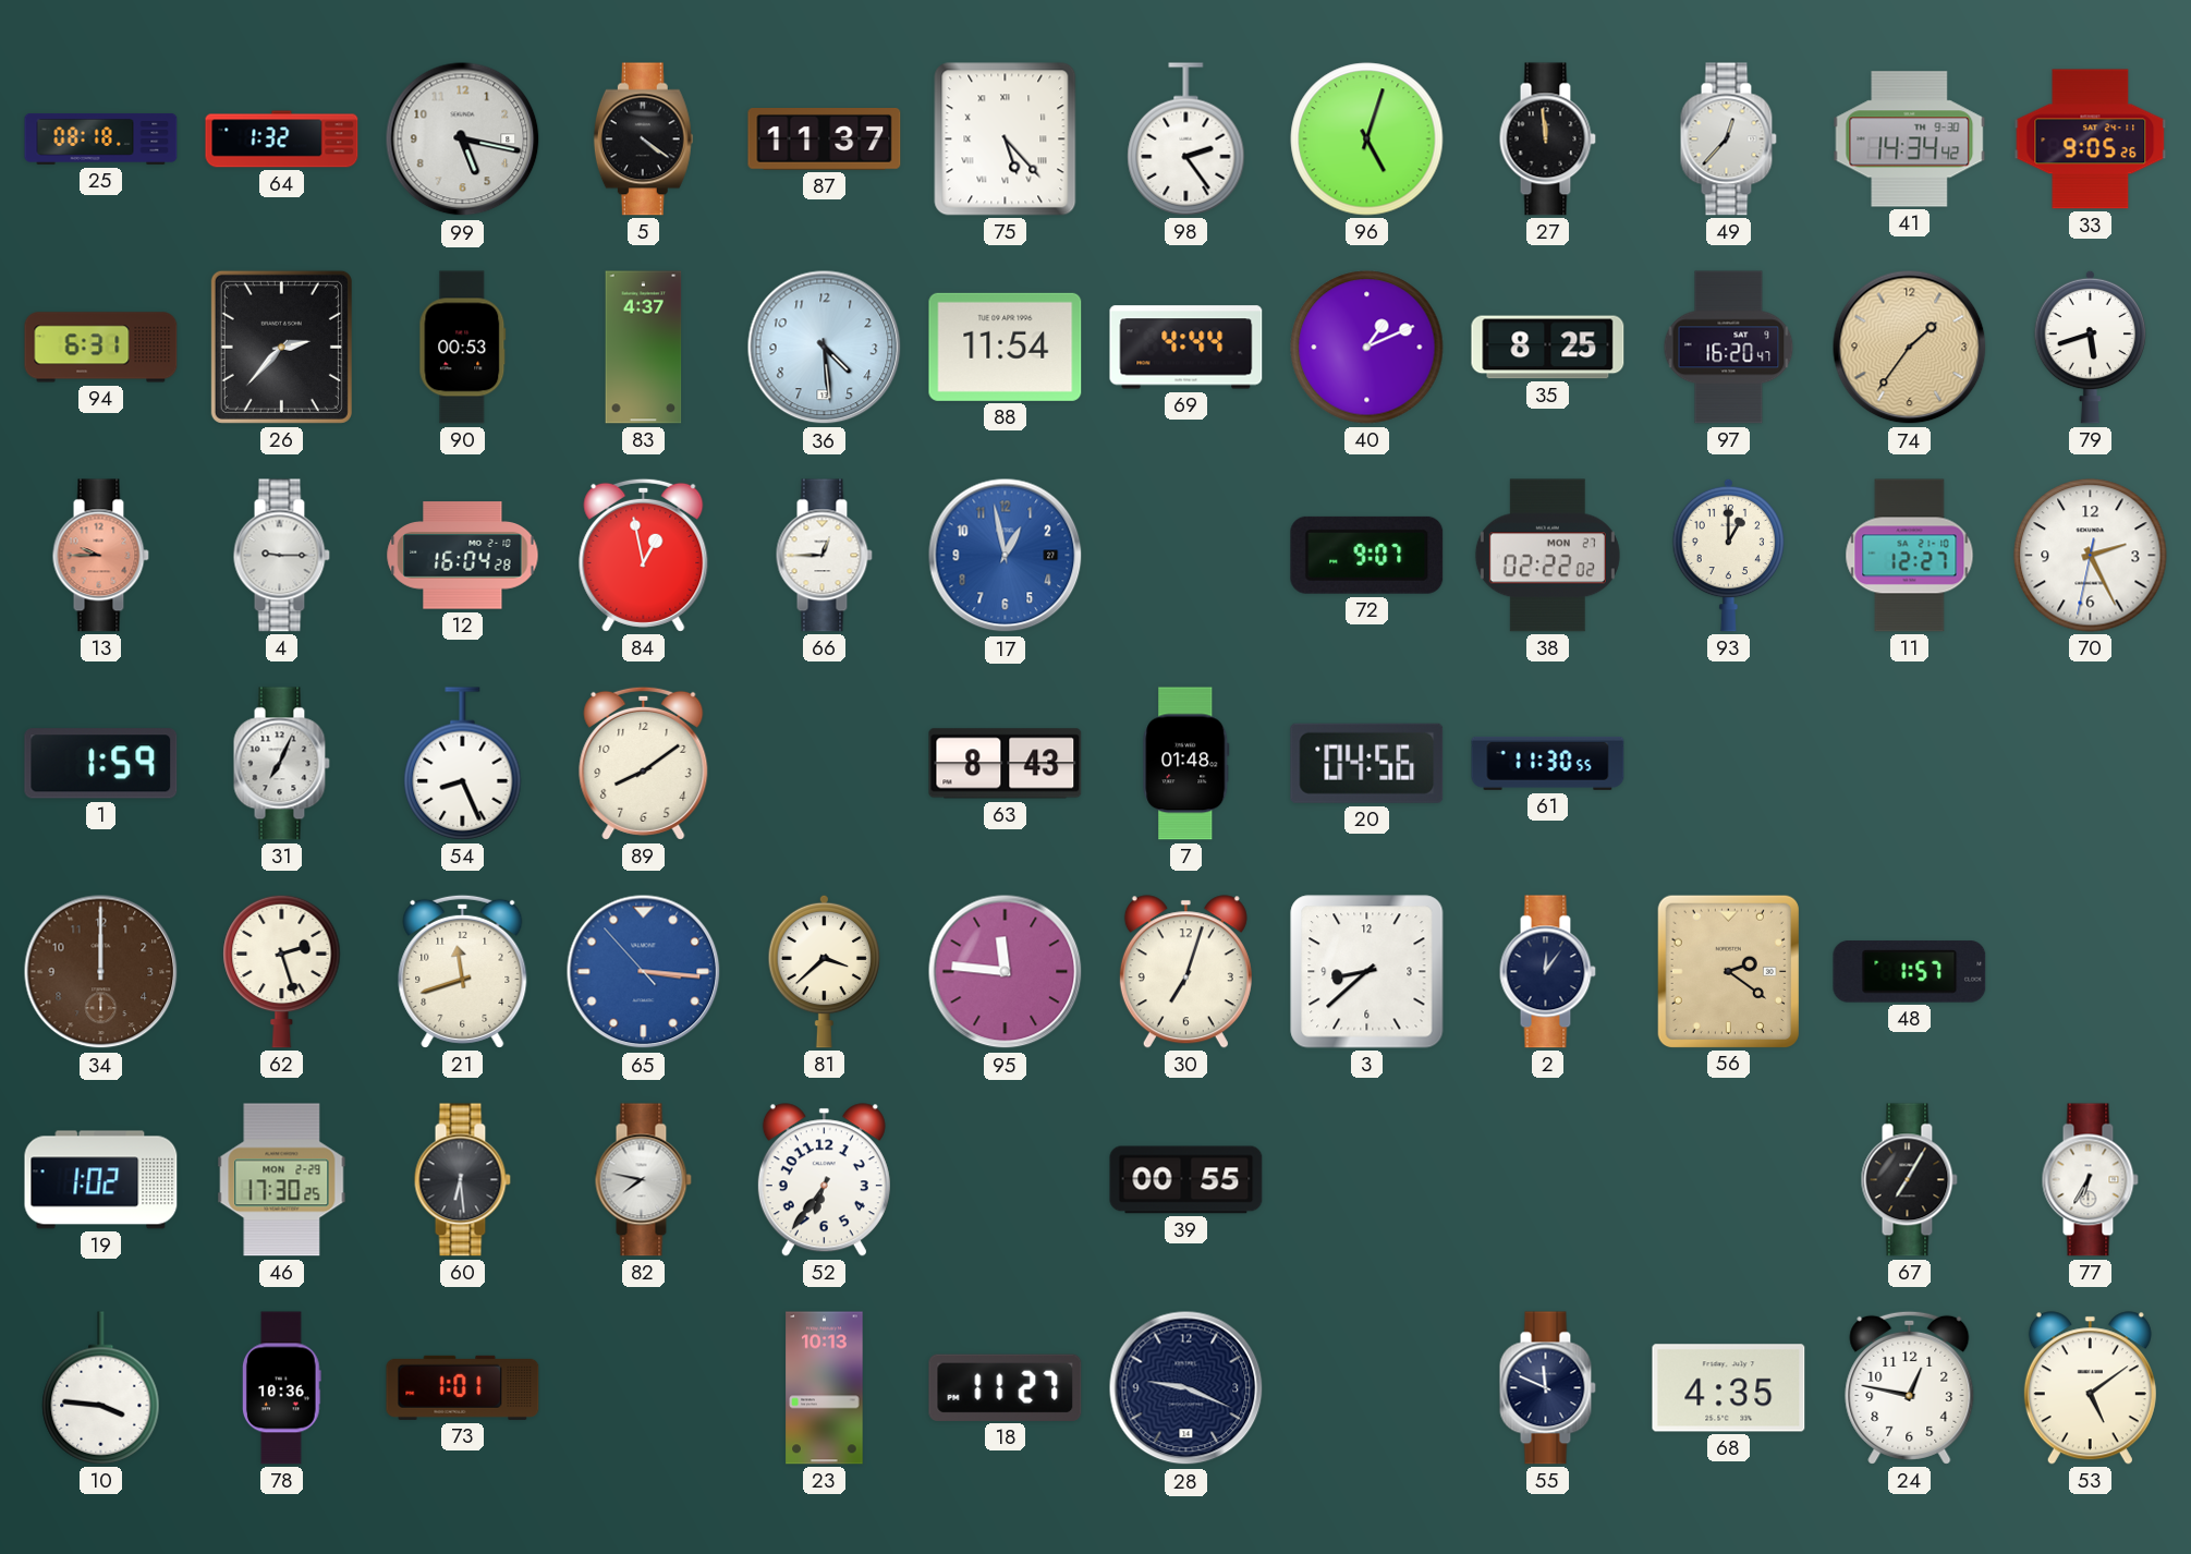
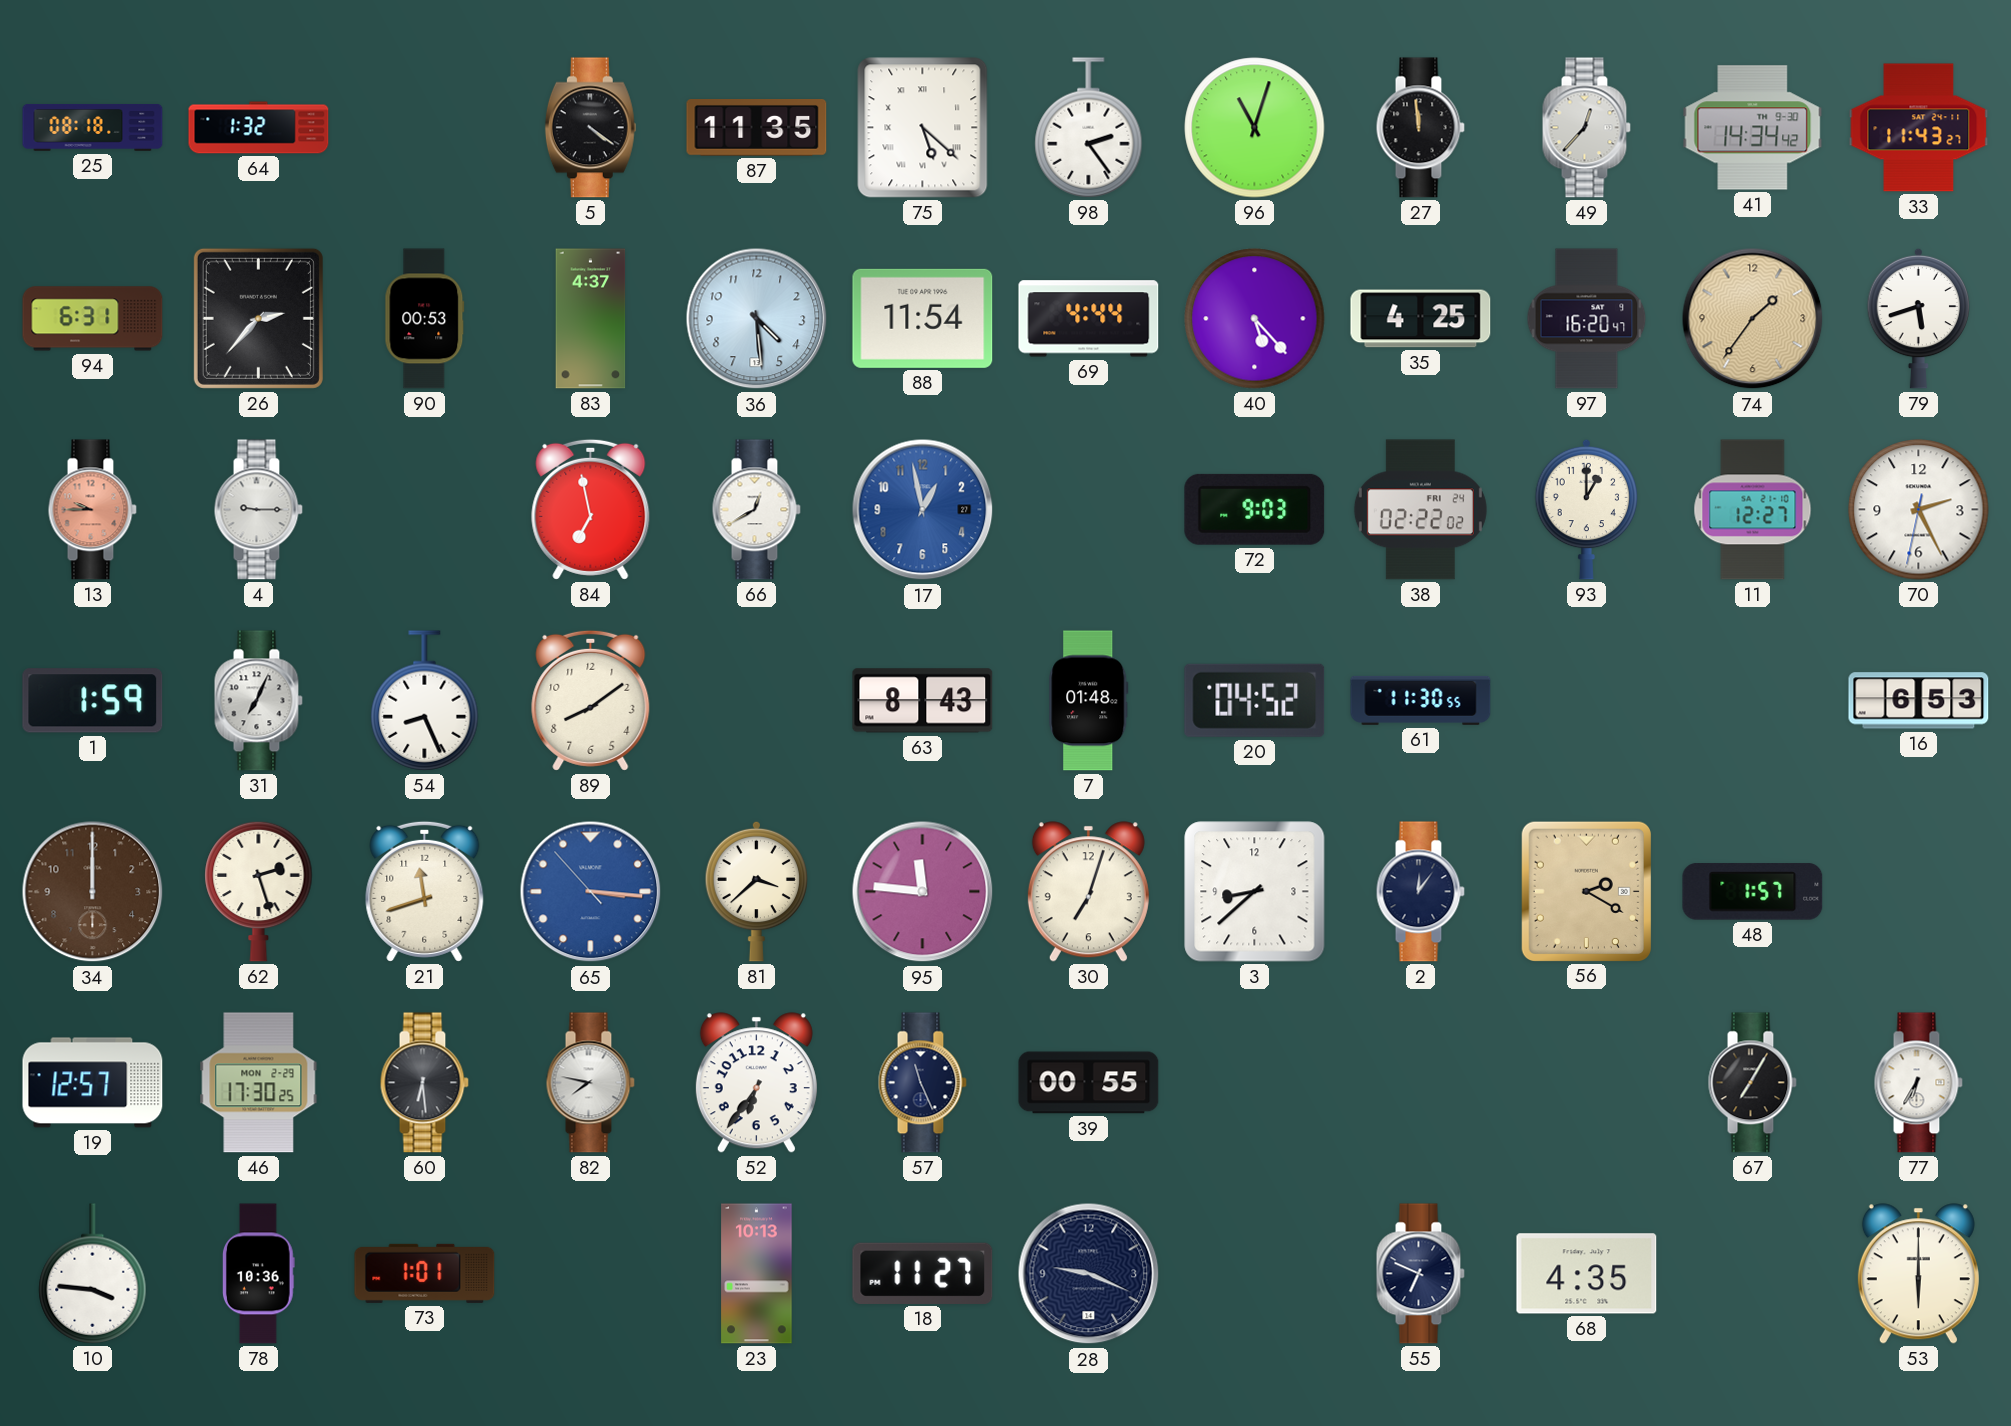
99: 5:17 -> none
87: 11:37 -> 11:35
75: 5:23 -> 5:22
96: 5:03 -> 11:03
33: 9:05 -> 11:43
40: 1:11 -> 5:23
35: 8:25 -> 4:25
12: 16:04 -> none
84: 12:58 -> 6:58
66: 12:45 -> 12:40
72: 9:07 -> 9:03
38 date: MON 27 -> FRI 24
20: 04:56 -> 04:52
16: none -> 6:53
56: 2:21 -> 2:20
19: 1:02 -> 12:57
57: none -> 11:26
55: 11:49 -> 6:49
24: 12:47 -> none
53: 5:09 -> 6:00
